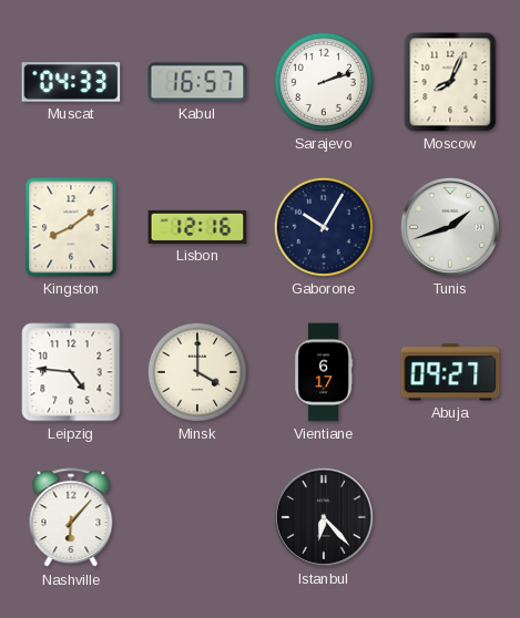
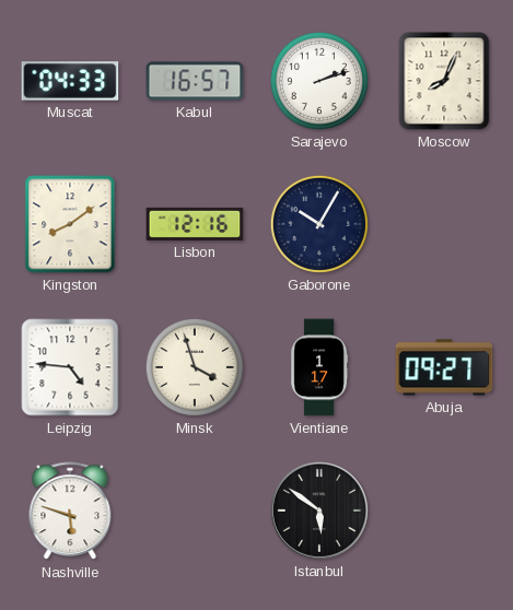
Tunis: 1:42 -> none
Minsk: 4:00 -> 3:57
Vientiane: 6:17 -> 1:17
Nashville: 6:07 -> 5:48
Istanbul: 6:23 -> 5:51
